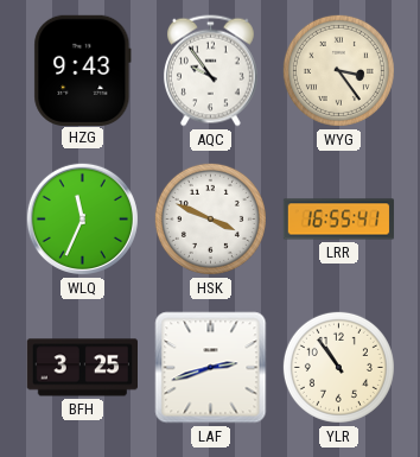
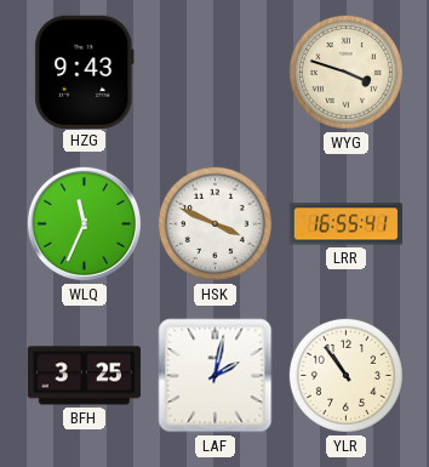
AQC: 9:54 -> none
WYG: 3:24 -> 3:48
LAF: 2:42 -> 2:02
